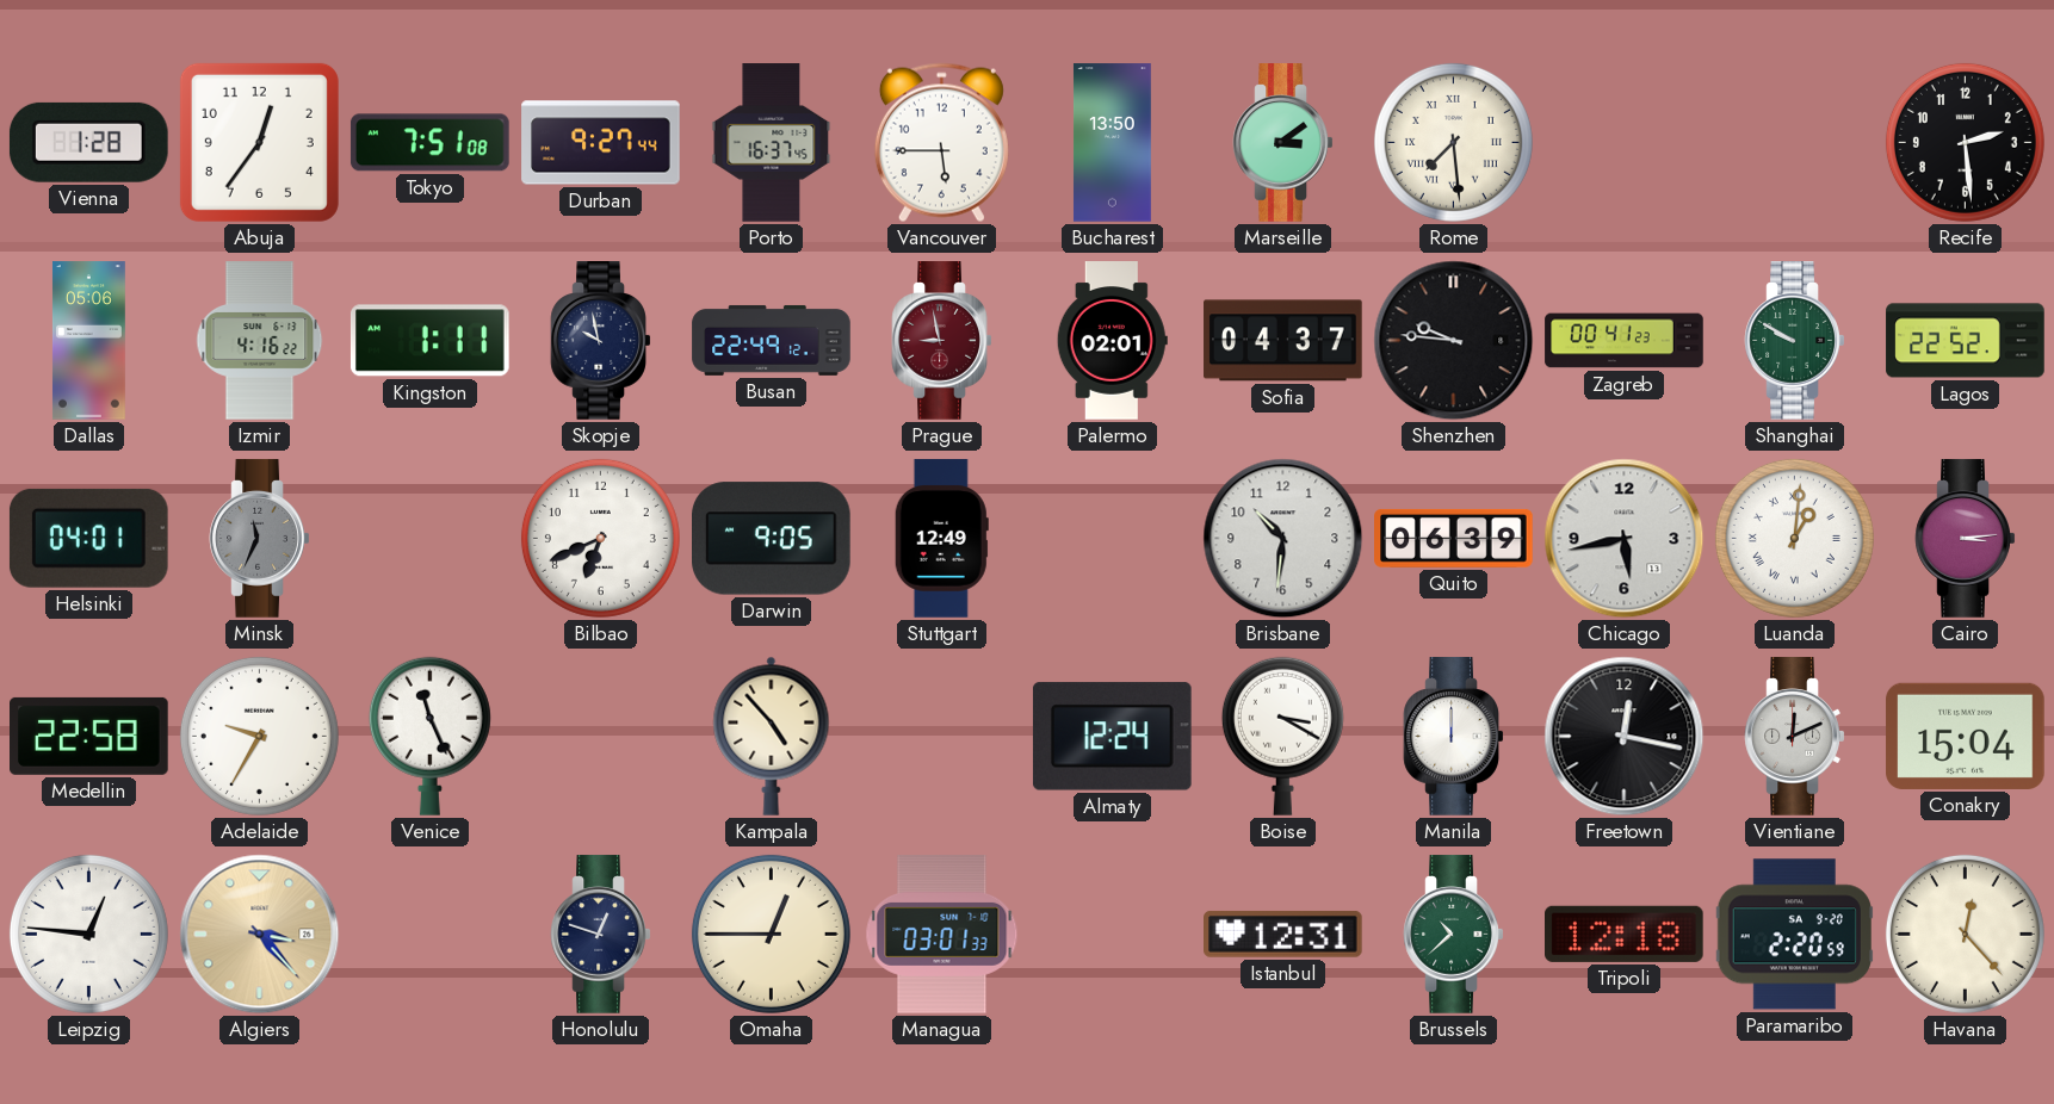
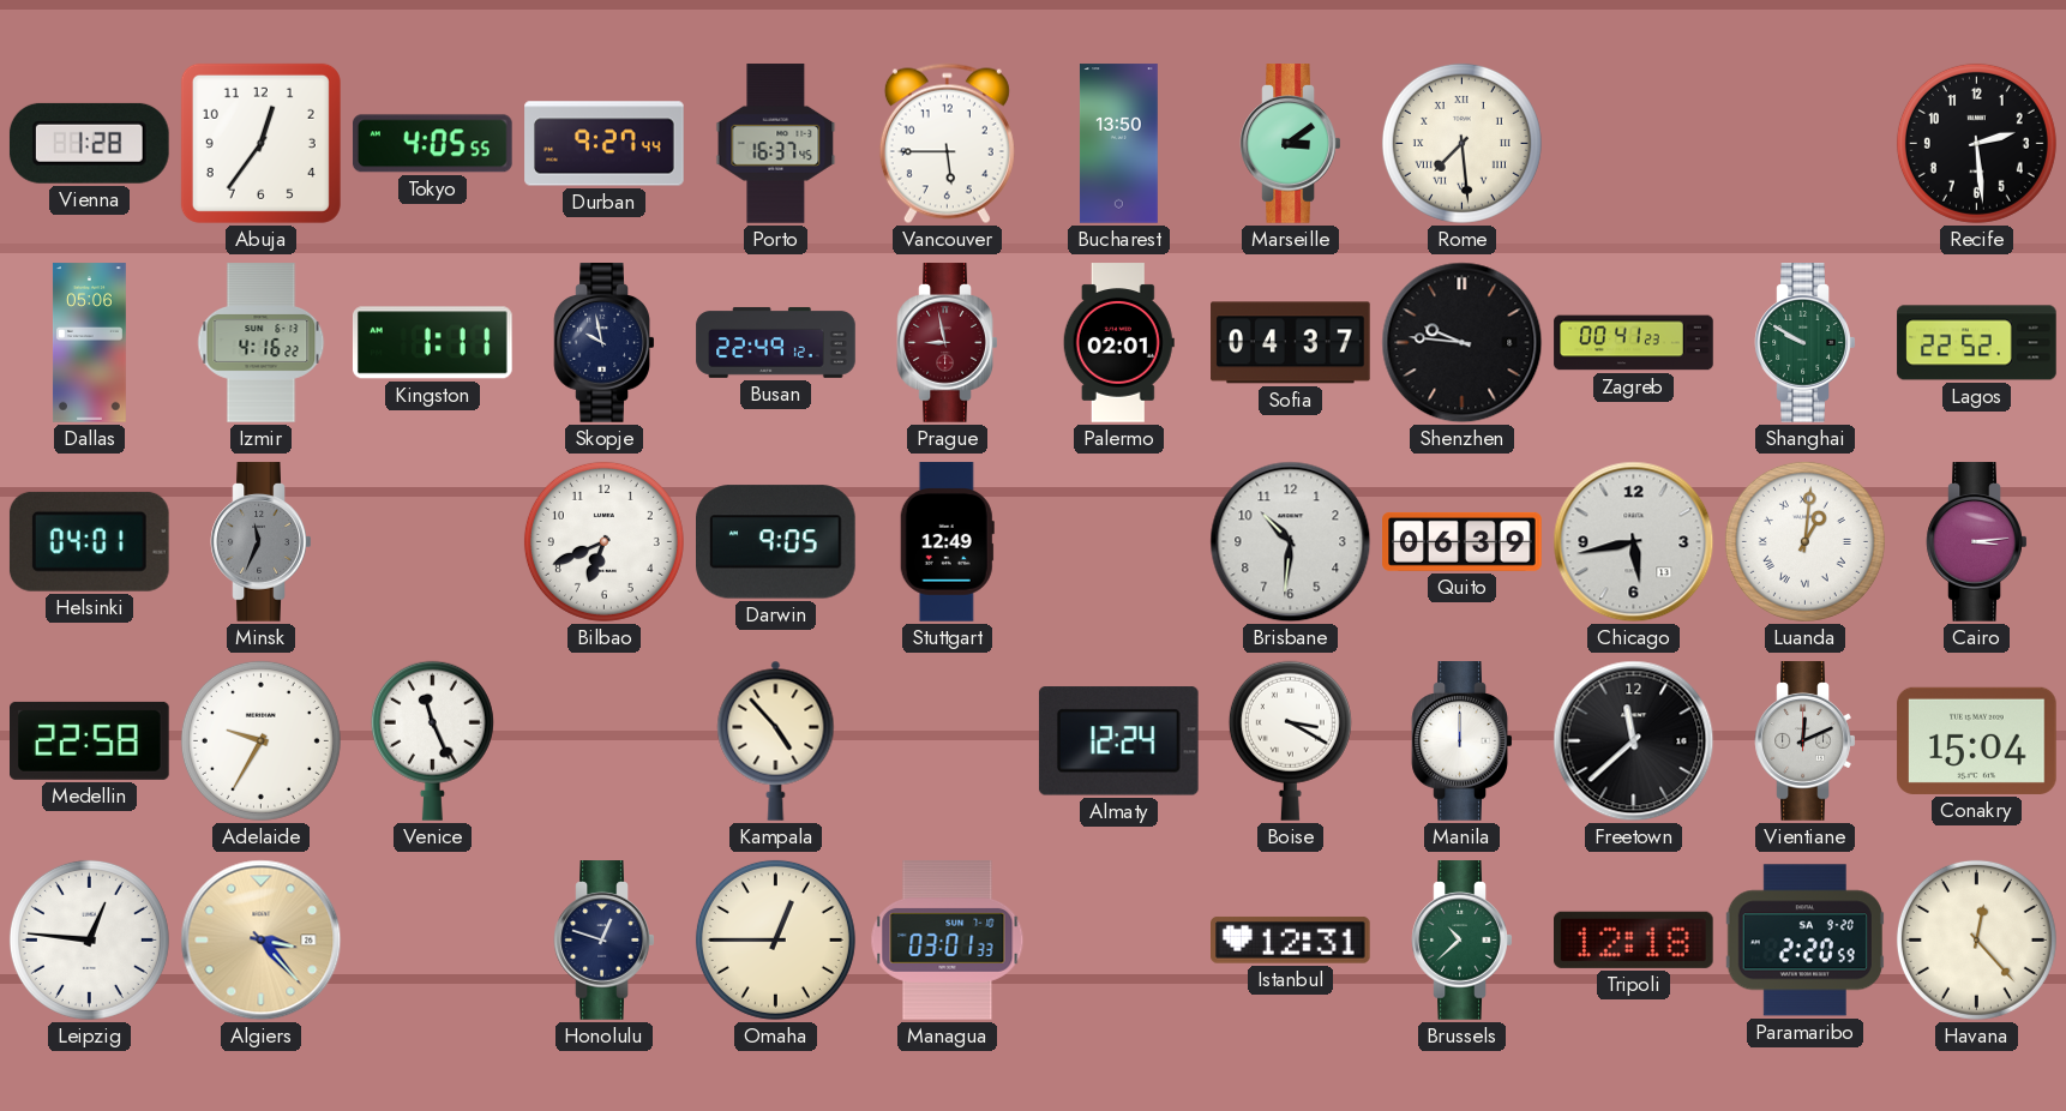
Tokyo: 7:51 -> 4:05
Freetown: 12:17 -> 11:38
